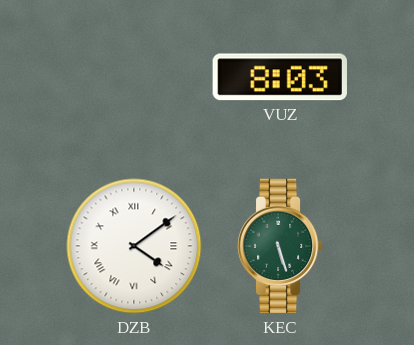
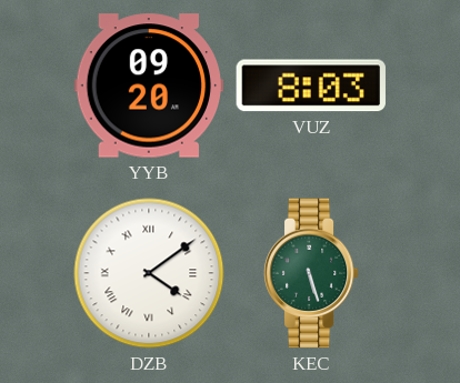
YYB: none -> 09:20
